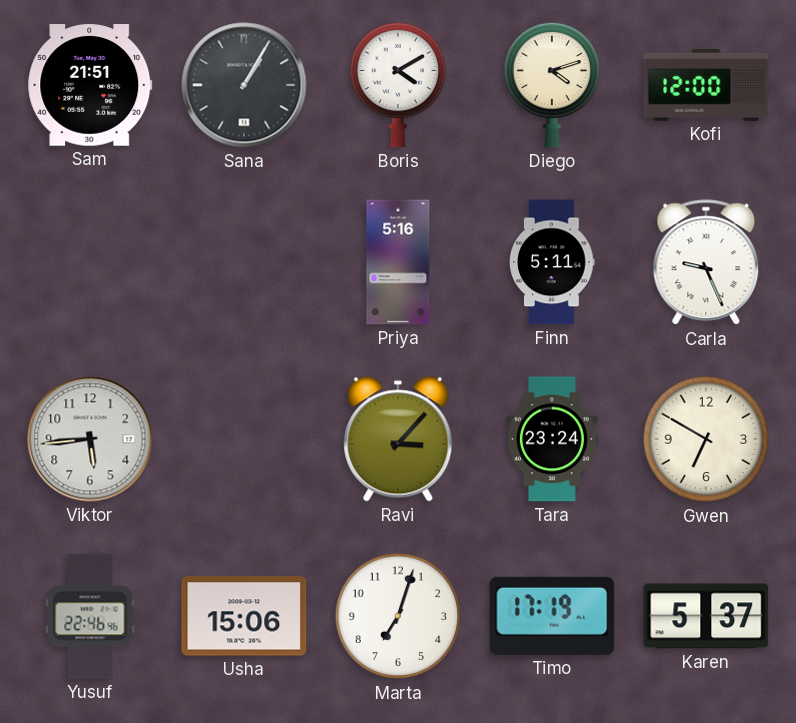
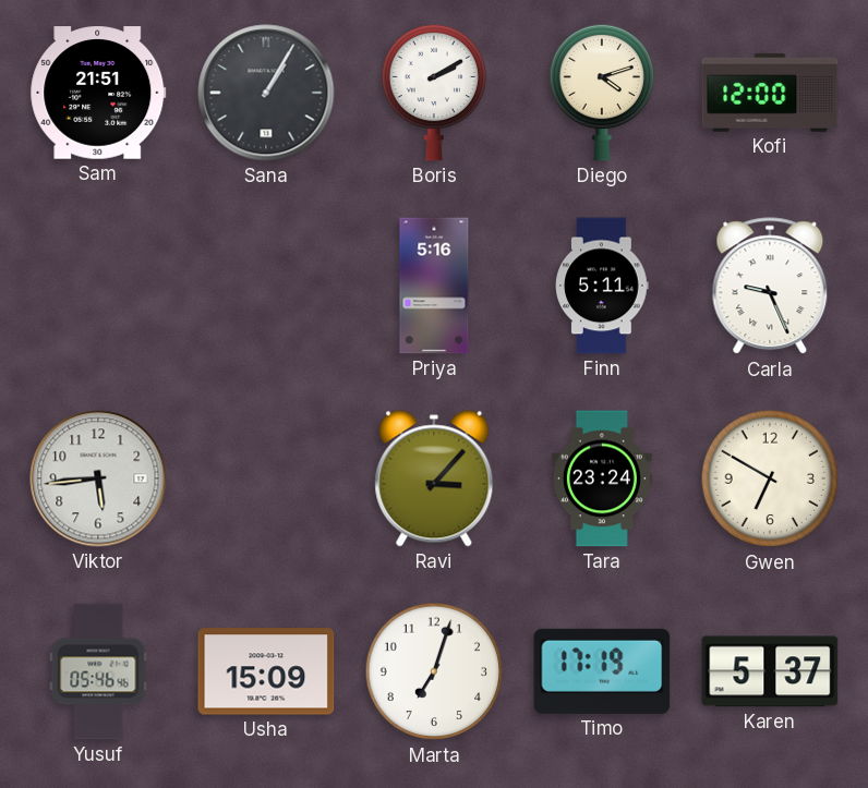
Boris: 4:10 -> 2:10
Yusuf: 22:46 -> 05:46
Usha: 15:06 -> 15:09
